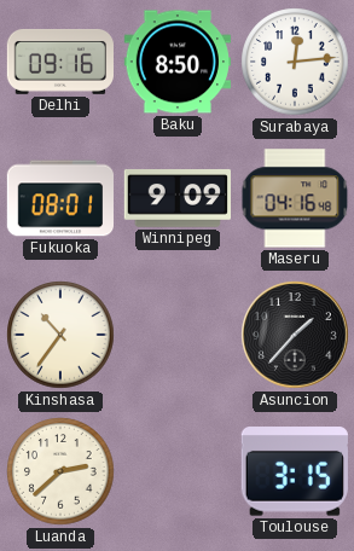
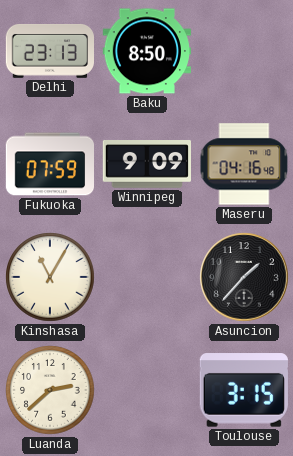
Delhi: 09:16 -> 23:13
Surabaya: 12:14 -> none
Fukuoka: 08:01 -> 07:59
Kinshasa: 10:36 -> 11:05
